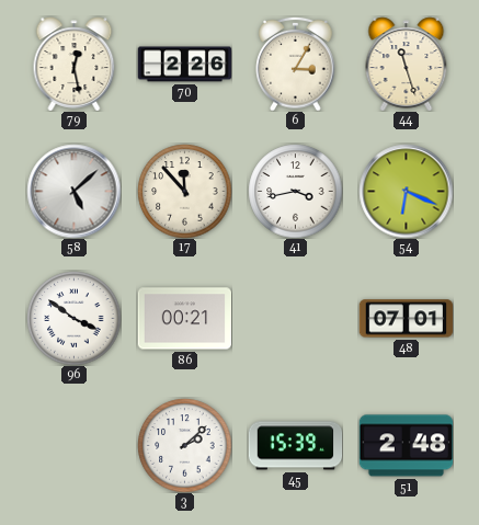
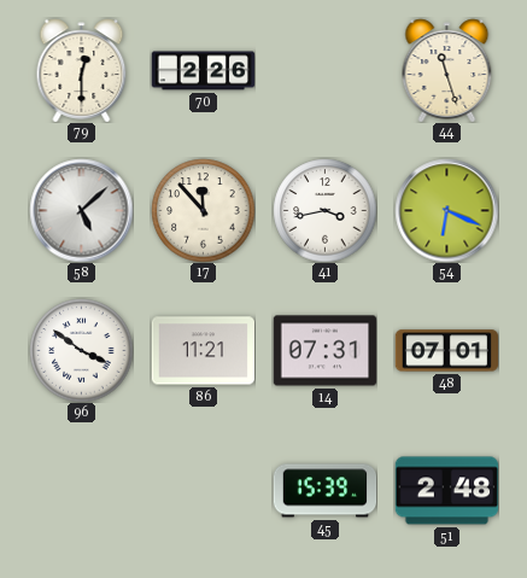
79: 12:28 -> 12:30
6: 3:05 -> none
86: 00:21 -> 11:21
14: none -> 07:31
3: 2:08 -> none
